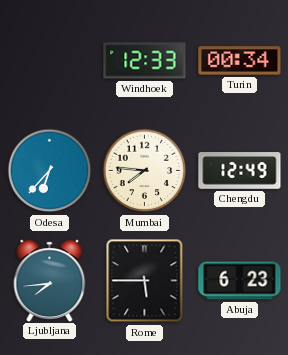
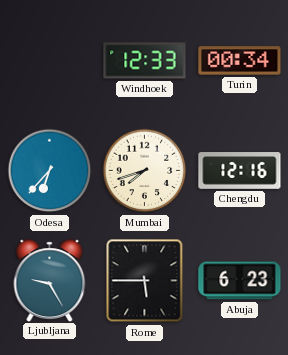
Mumbai: 7:46 -> 7:42
Chengdu: 12:49 -> 12:16
Ljubljana: 7:44 -> 9:25
